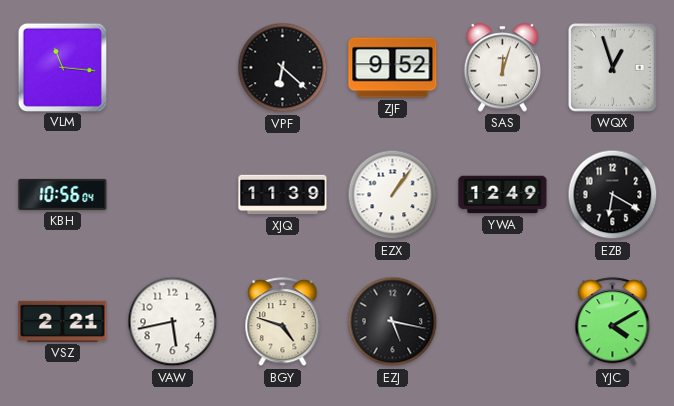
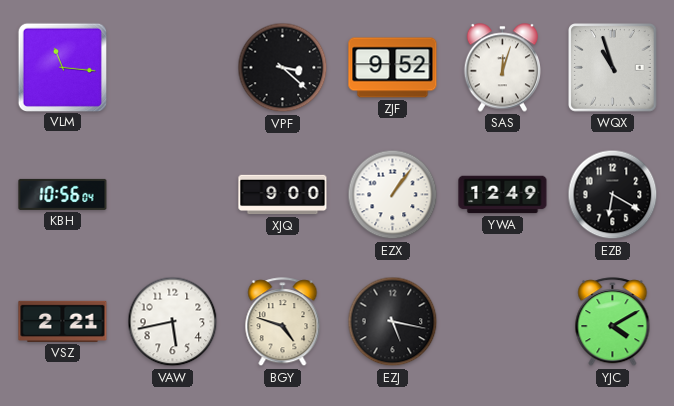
VPF: 6:22 -> 3:22
WQX: 12:57 -> 10:57
XJQ: 11:39 -> 9:00
